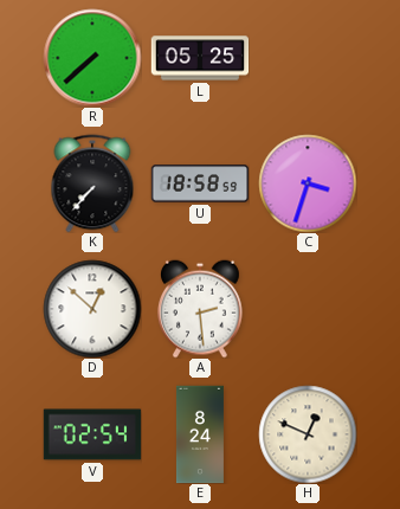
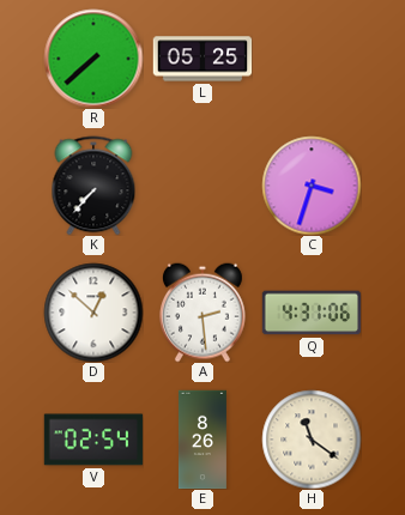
U: 18:58 -> none
Q: none -> 4:31
E: 8:24 -> 8:26
H: 12:49 -> 11:21
